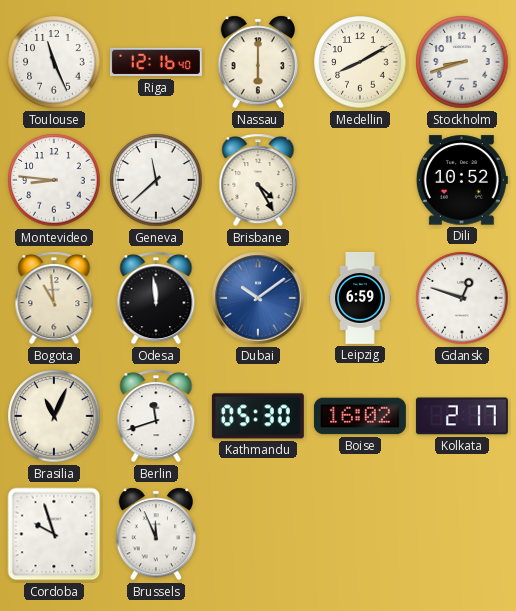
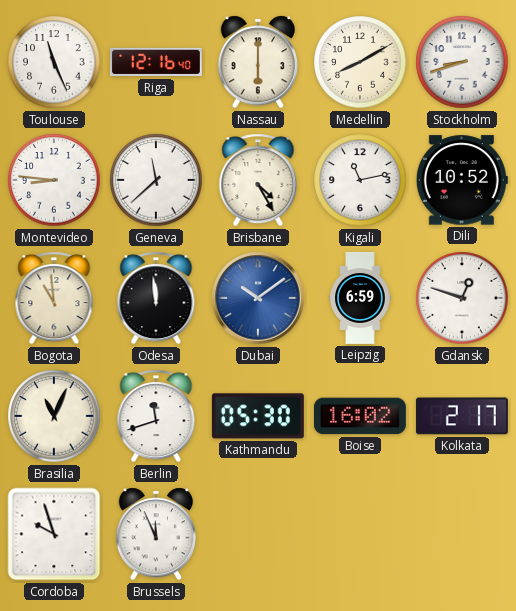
Kigali: none -> 11:13
